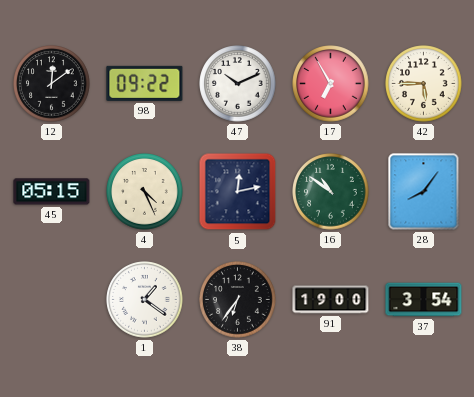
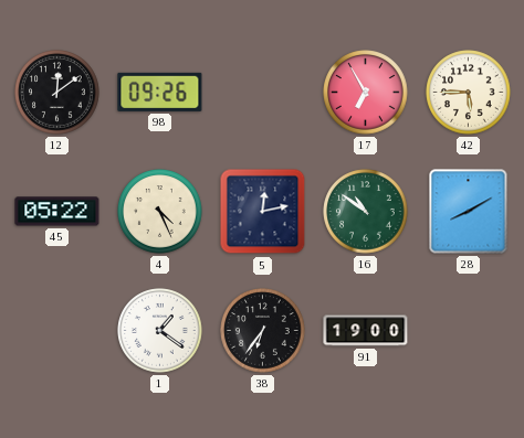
98: 09:22 -> 09:26
47: 10:11 -> none
45: 05:15 -> 05:22
28: 8:06 -> 8:10
37: 3:54 -> none
